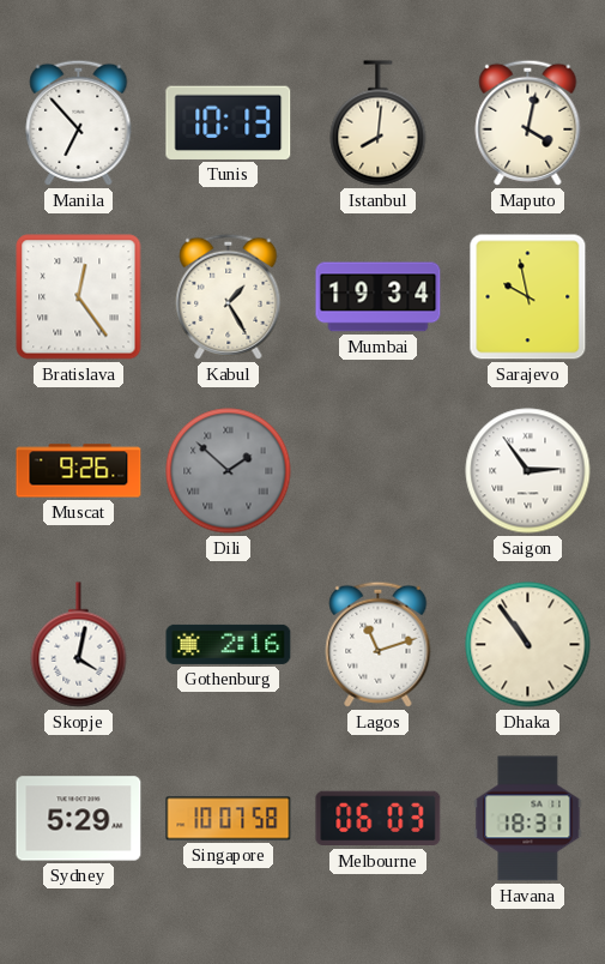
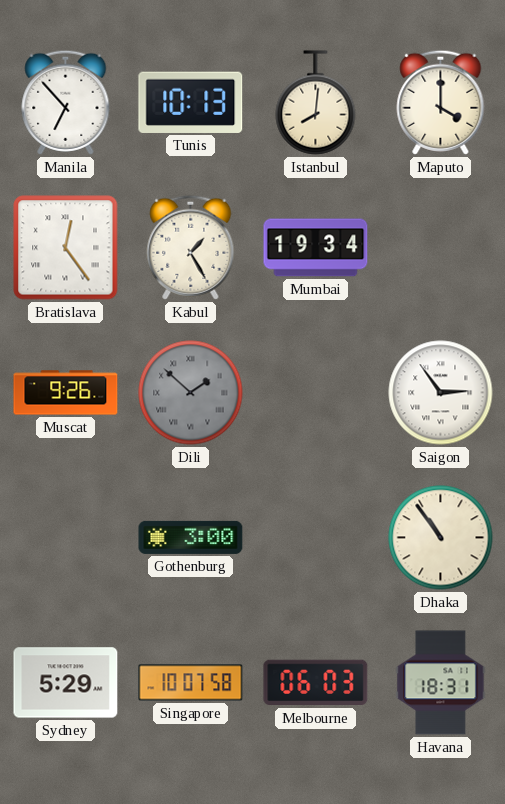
Maputo: 4:02 -> 4:00
Sarajevo: 9:58 -> none
Skopje: 4:02 -> none
Gothenburg: 2:16 -> 3:00
Lagos: 11:12 -> none
